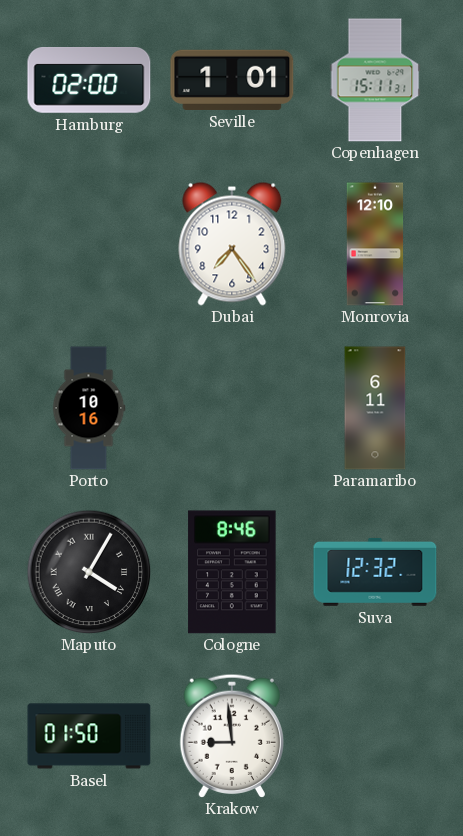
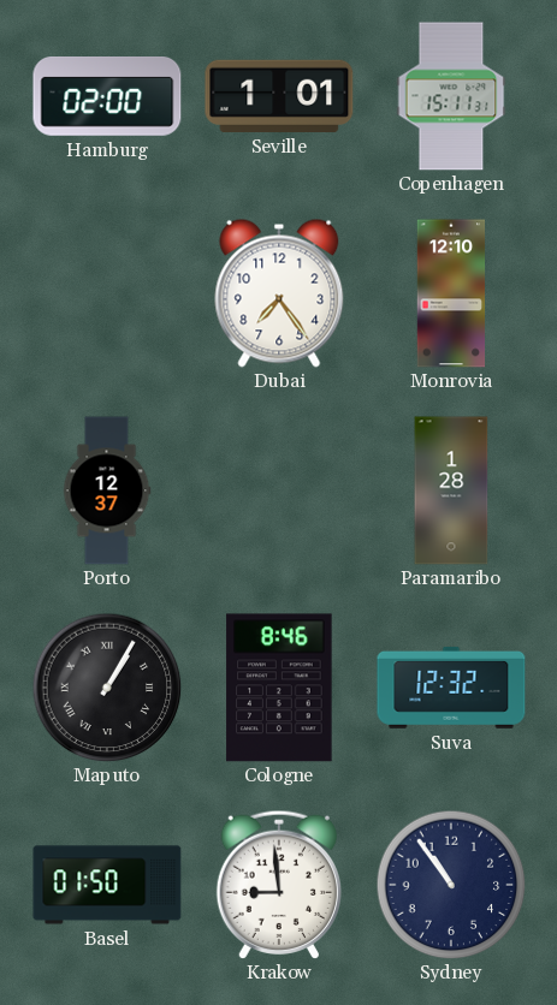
Porto: 10:16 -> 12:37
Paramaribo: 6:11 -> 1:28
Maputo: 4:05 -> 1:05
Sydney: none -> 10:54
